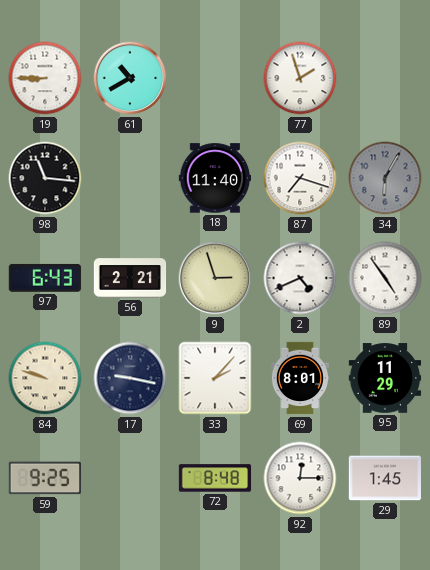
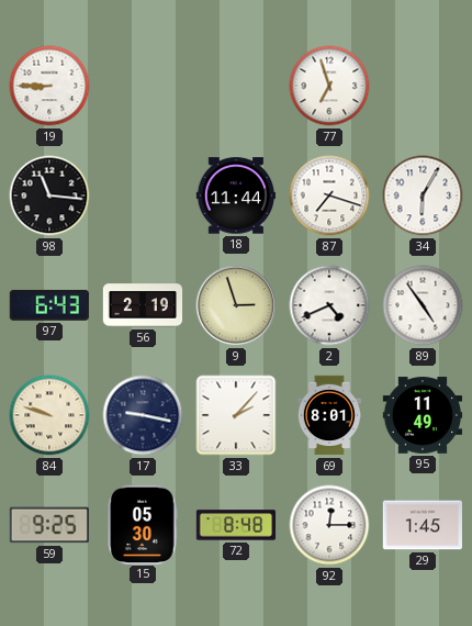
61: 10:40 -> none
77: 1:57 -> 6:57
18: 11:40 -> 11:44
34 dial: grey -> white
56: 2:21 -> 2:19
95: 11:29 -> 11:49
15: none -> 05:30
